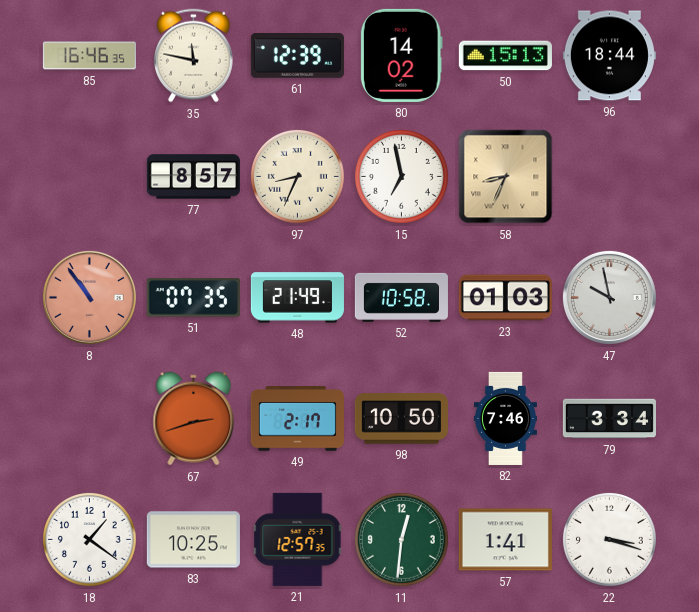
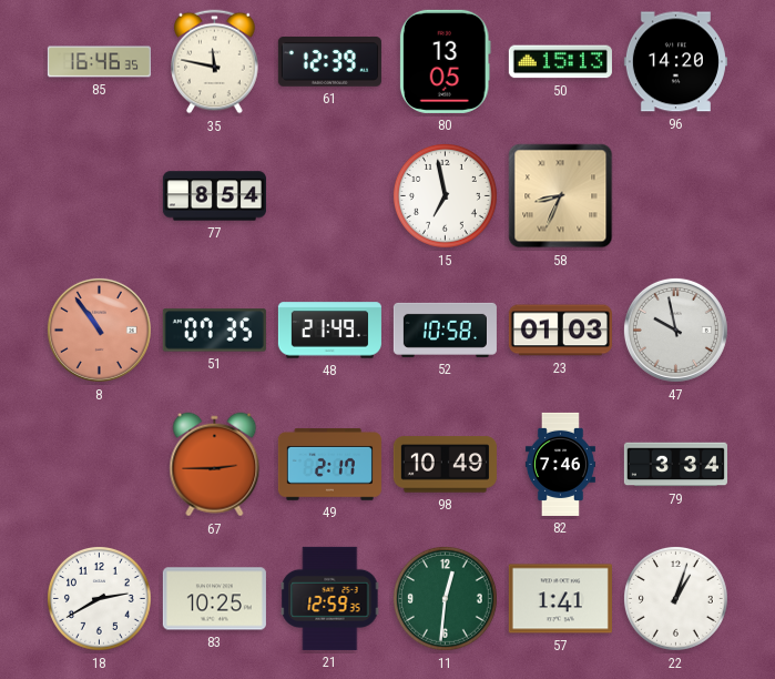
80: 14:02 -> 13:05
96: 18:44 -> 14:20
77: 8:57 -> 8:54
97: 8:34 -> none
67: 2:42 -> 2:45
98: 10:50 -> 10:49
18: 1:21 -> 2:40
21: 12:57 -> 12:59
22: 3:18 -> 1:03
